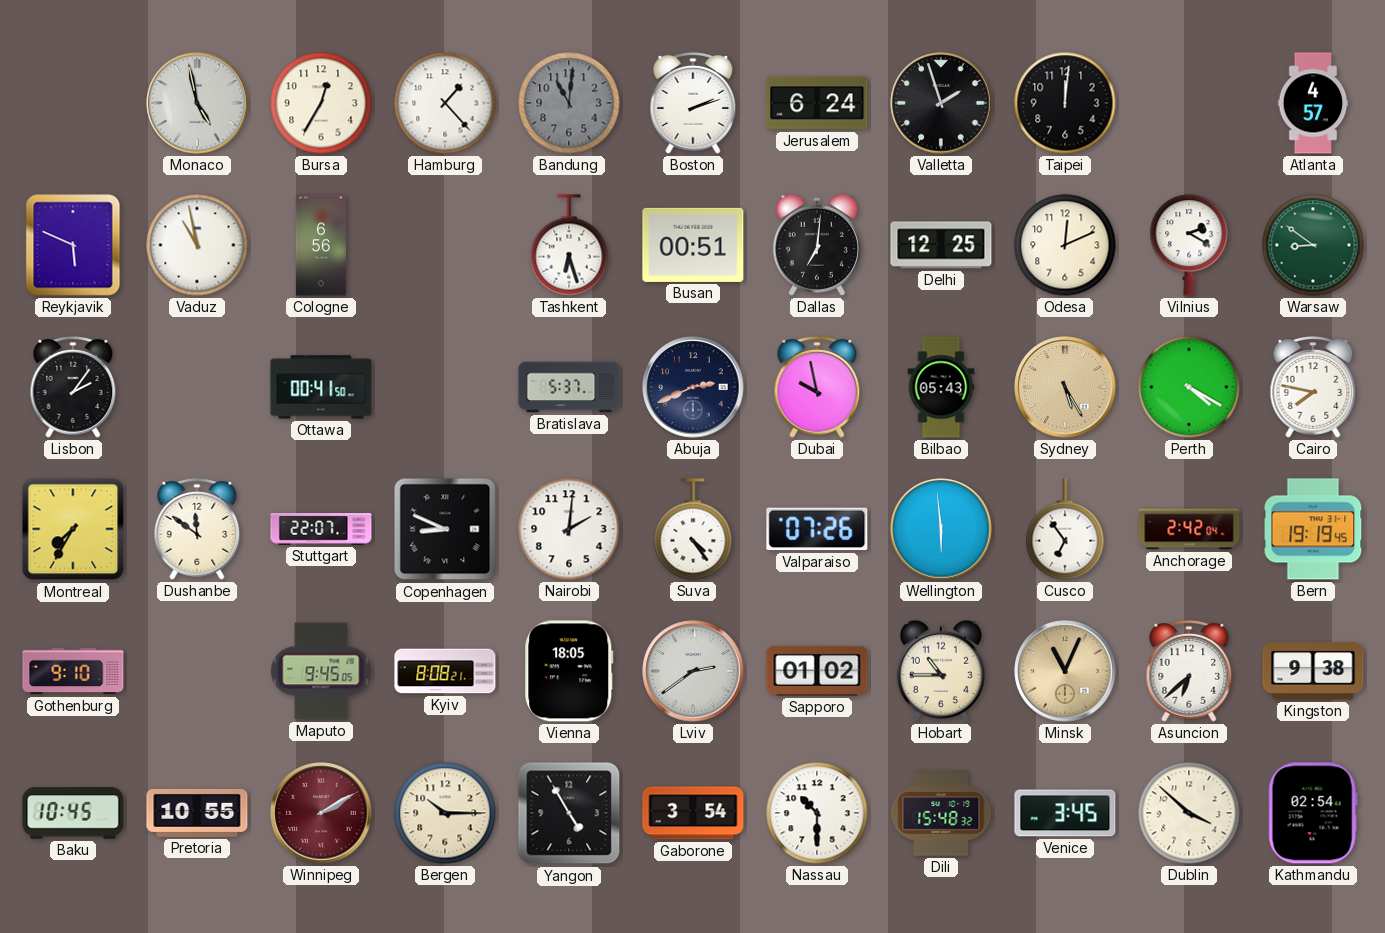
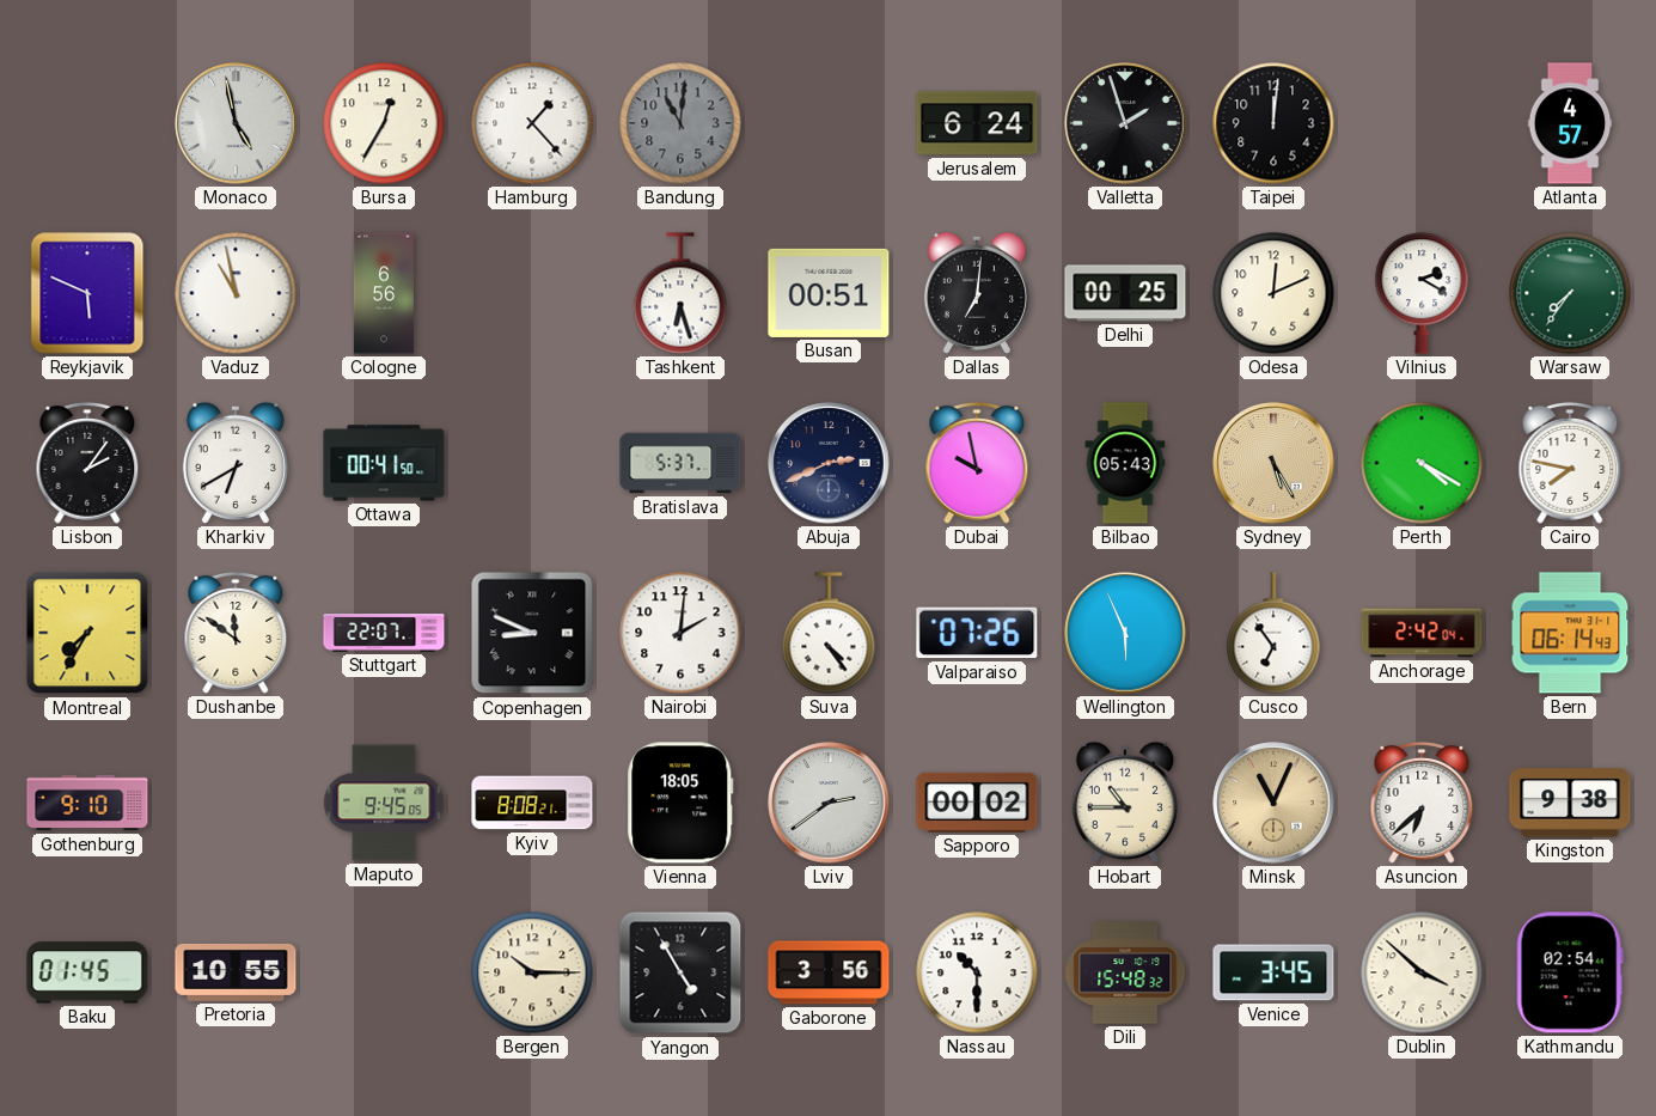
Boston: 2:12 -> none
Delhi: 12:25 -> 00:25
Warsaw: 8:51 -> 7:36
Kharkiv: none -> 6:40
Wellington: 5:59 -> 5:56
Bern: 19:19 -> 06:14
Sapporo: 01:02 -> 00:02
Baku: 10:45 -> 01:45
Winnipeg: 2:10 -> none
Gaborone: 3:54 -> 3:56
